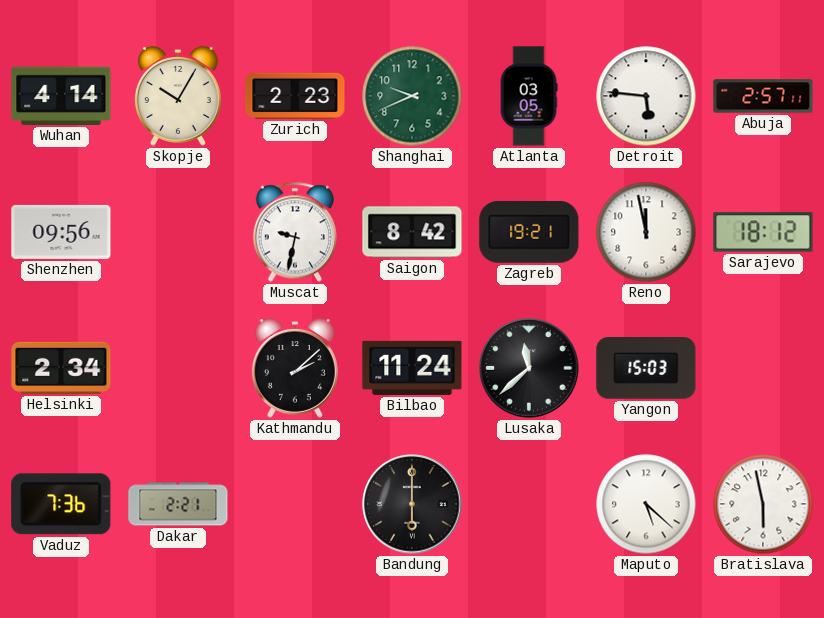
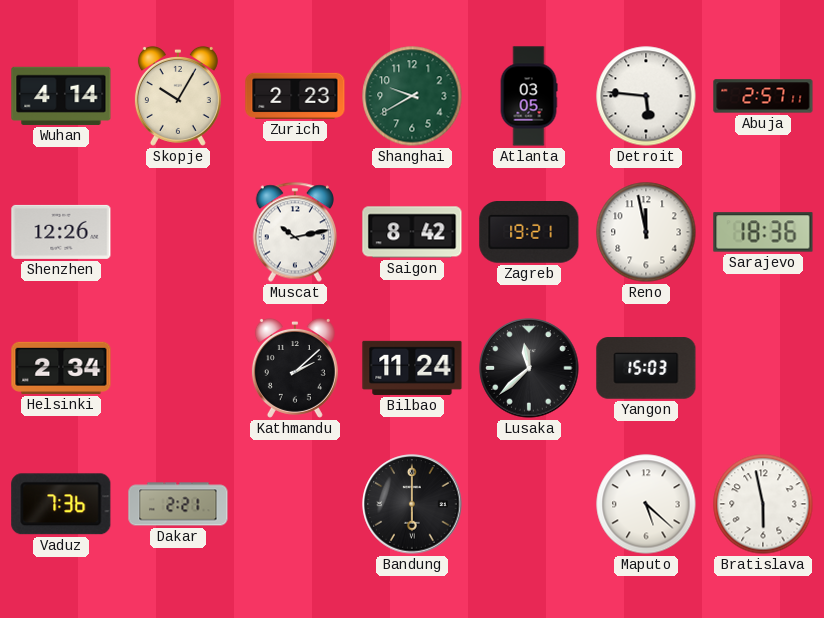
Shanghai: 9:41 -> 9:40
Shenzhen: 09:56 -> 12:26
Muscat: 9:32 -> 10:13
Sarajevo: 18:12 -> 18:36
